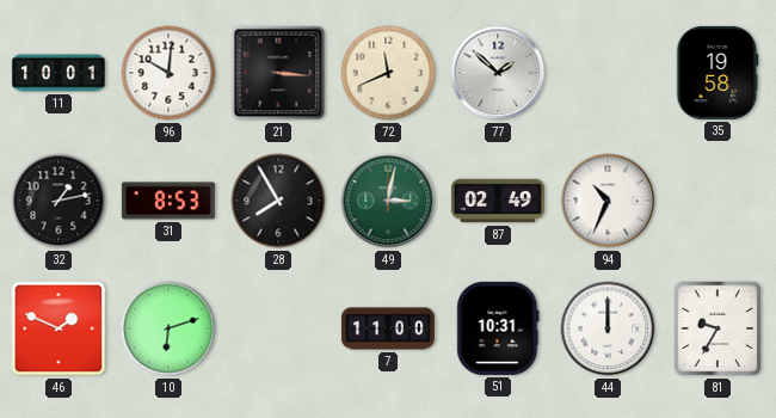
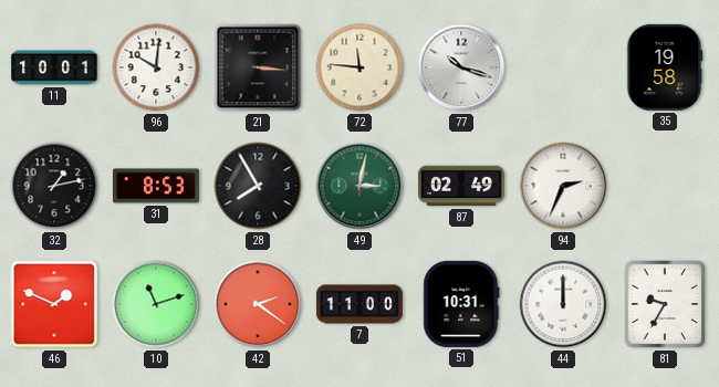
72: 11:41 -> 11:46
77: 1:52 -> 10:18
94: 10:34 -> 2:34
10: 6:12 -> 11:12
42: none -> 2:21
